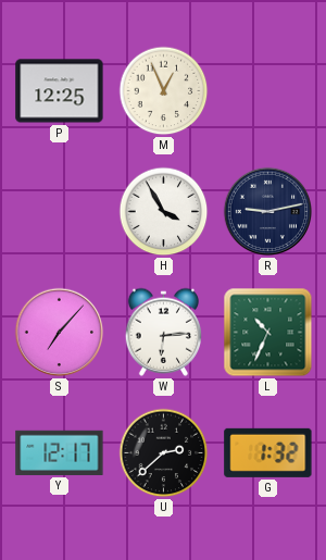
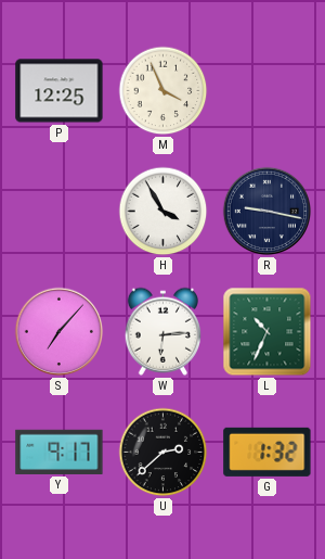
M: 12:56 -> 3:56
R: 9:13 -> 9:17
Y: 12:17 -> 9:17
